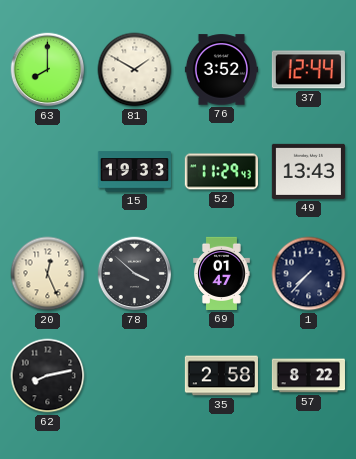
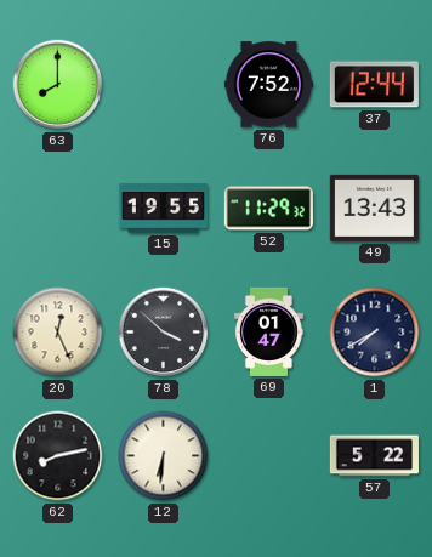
81: 1:50 -> none
76: 3:52 -> 7:52
15: 19:33 -> 19:55
52: 11:29:43 -> 11:29:32
1: 7:37 -> 7:40
12: none -> 6:31
35: 2:58 -> none
57: 8:22 -> 5:22
